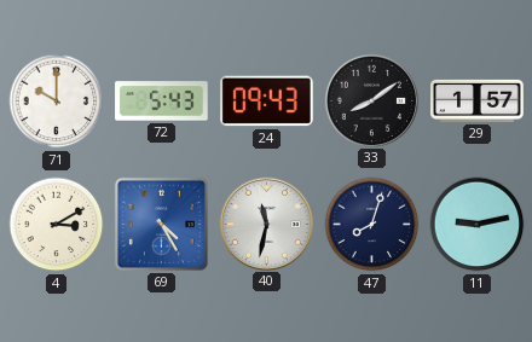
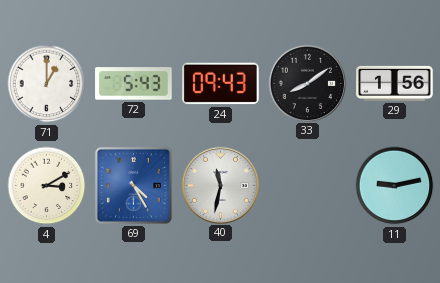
71: 10:00 -> 1:00
29: 1:57 -> 1:56
47: 8:03 -> none
